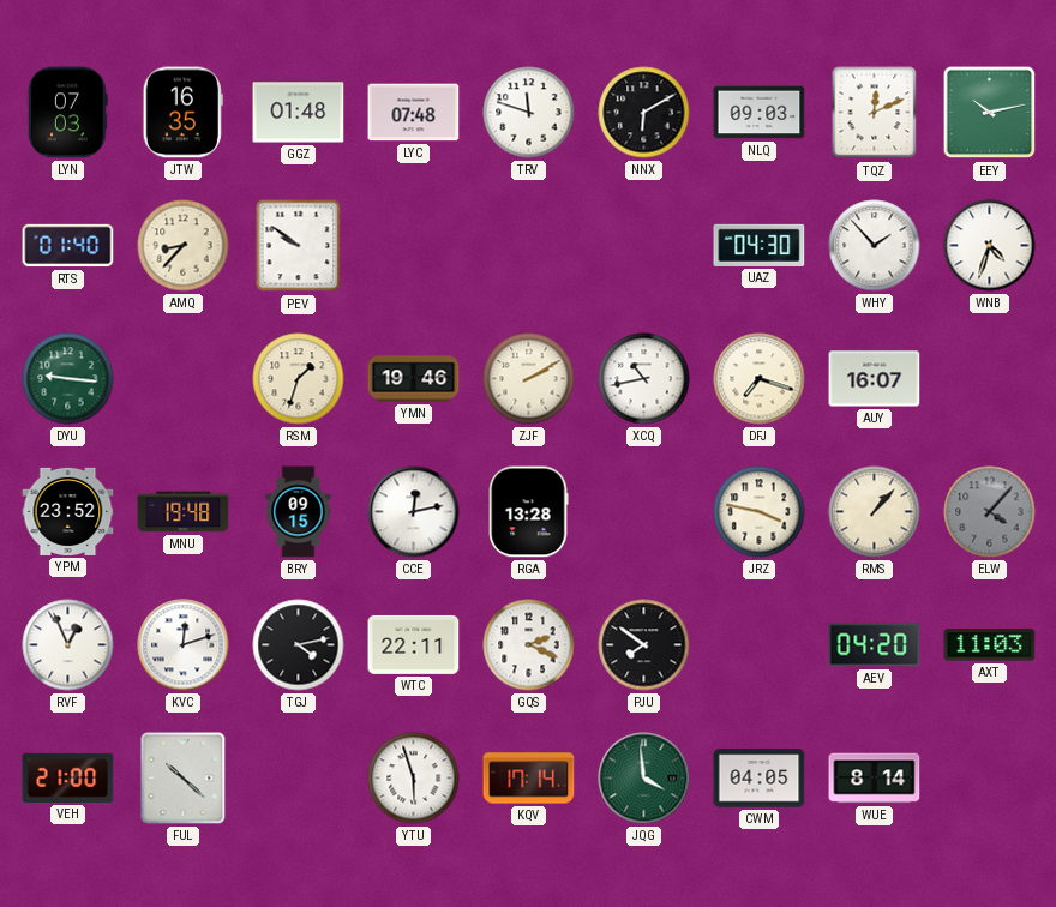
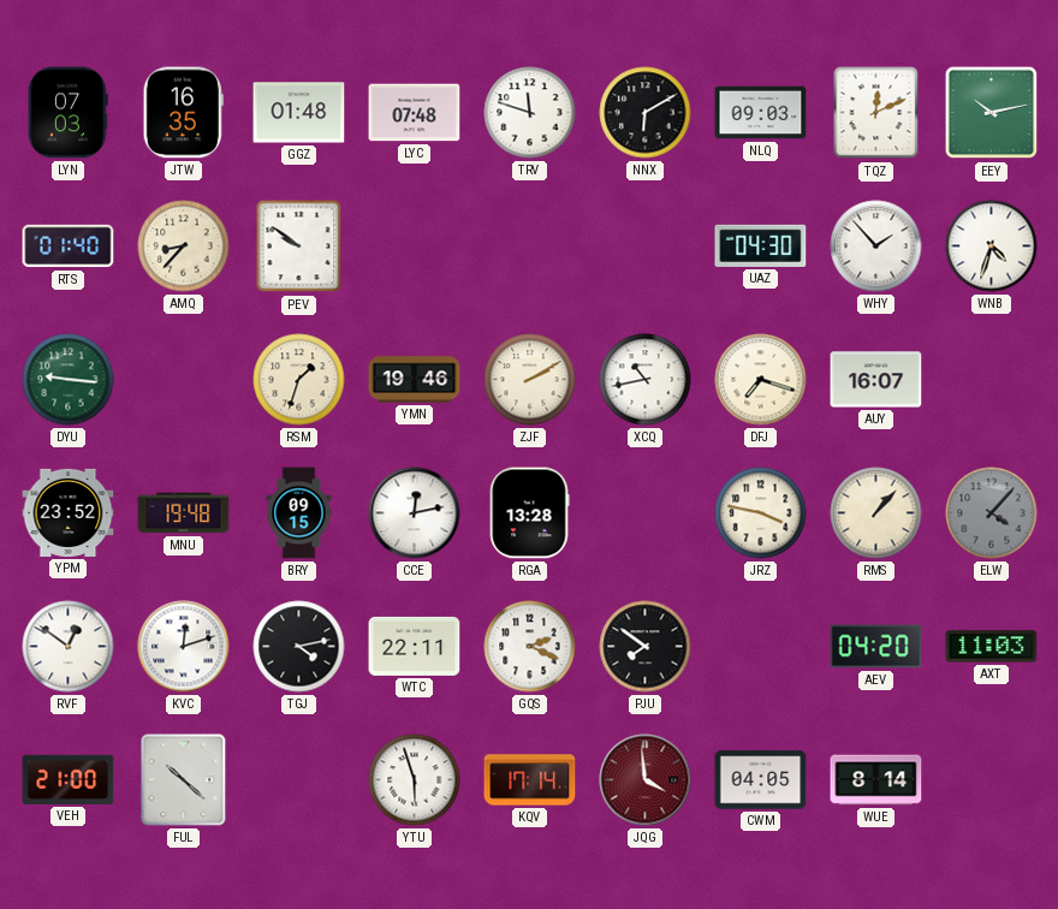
RVF: 12:56 -> 12:51
JQG dial: green -> burgundy
